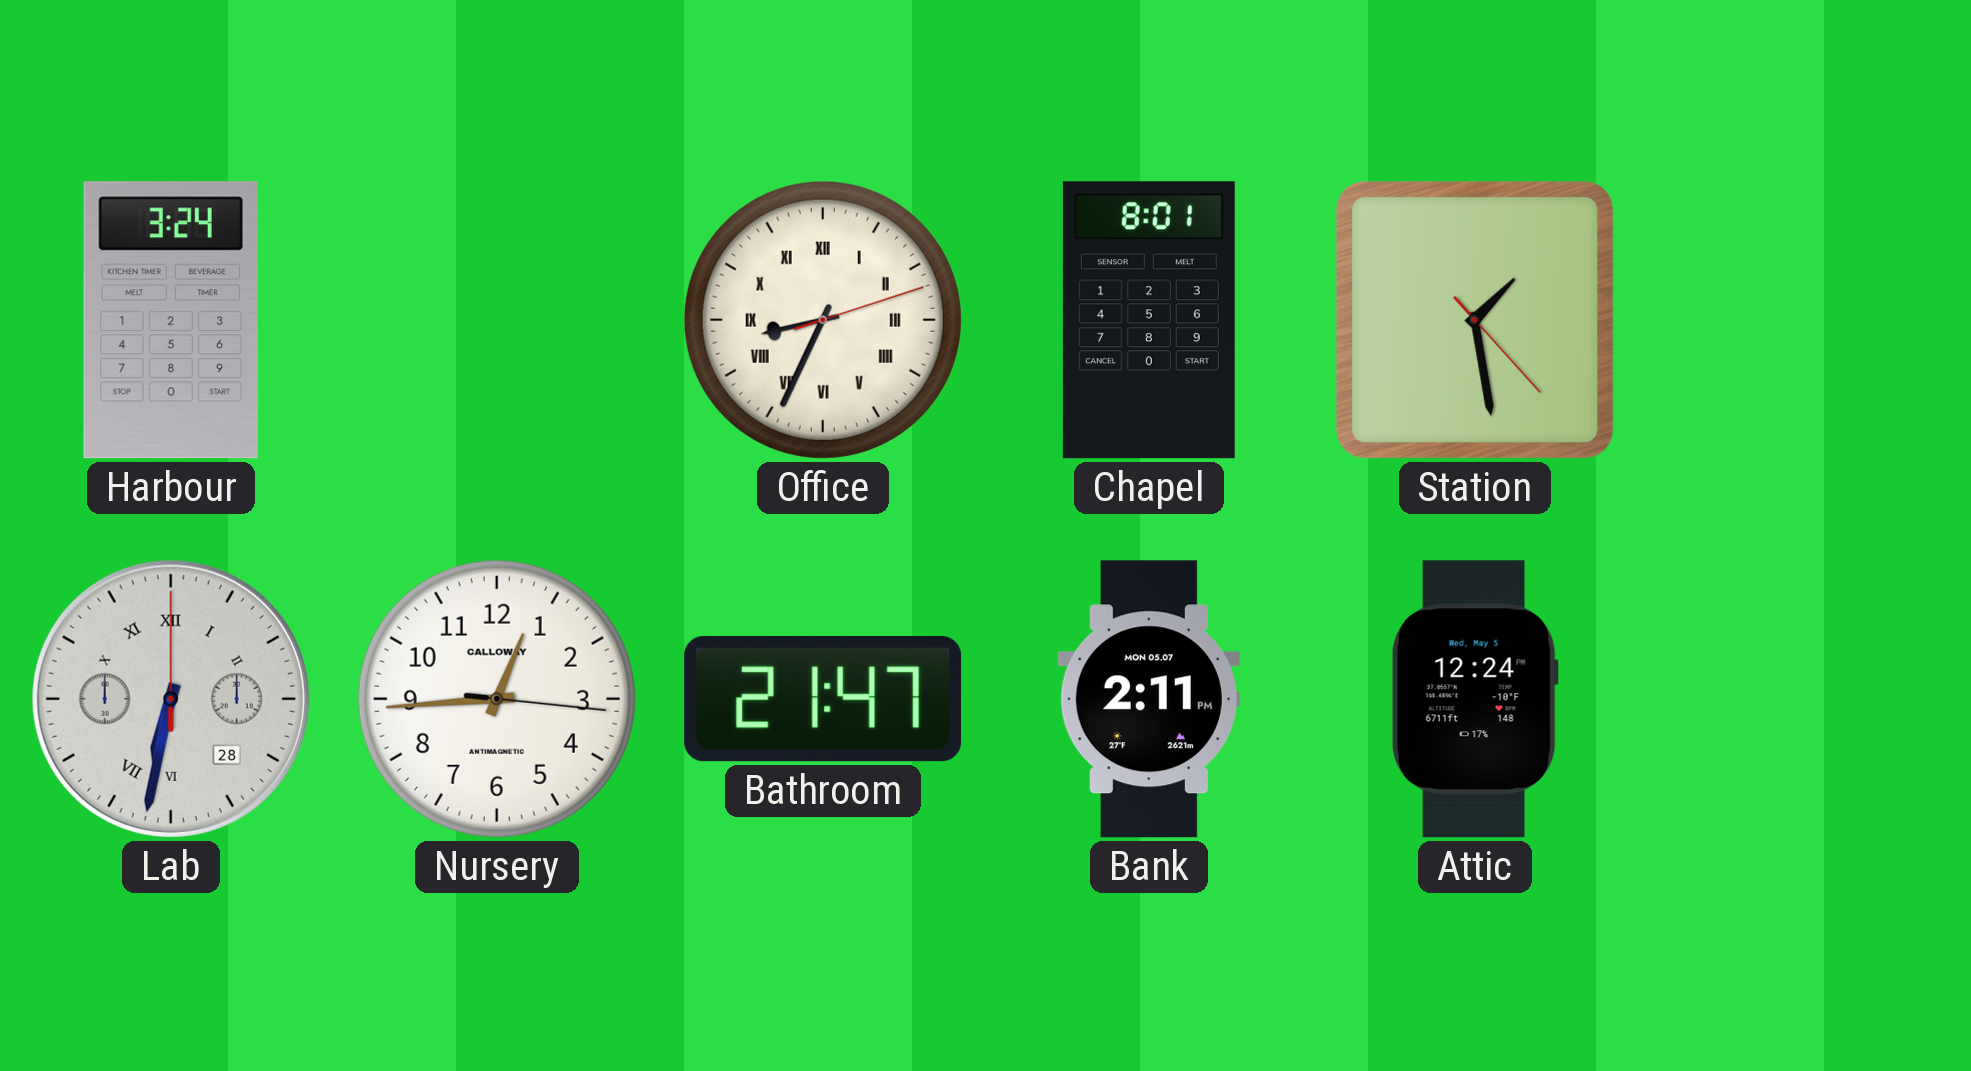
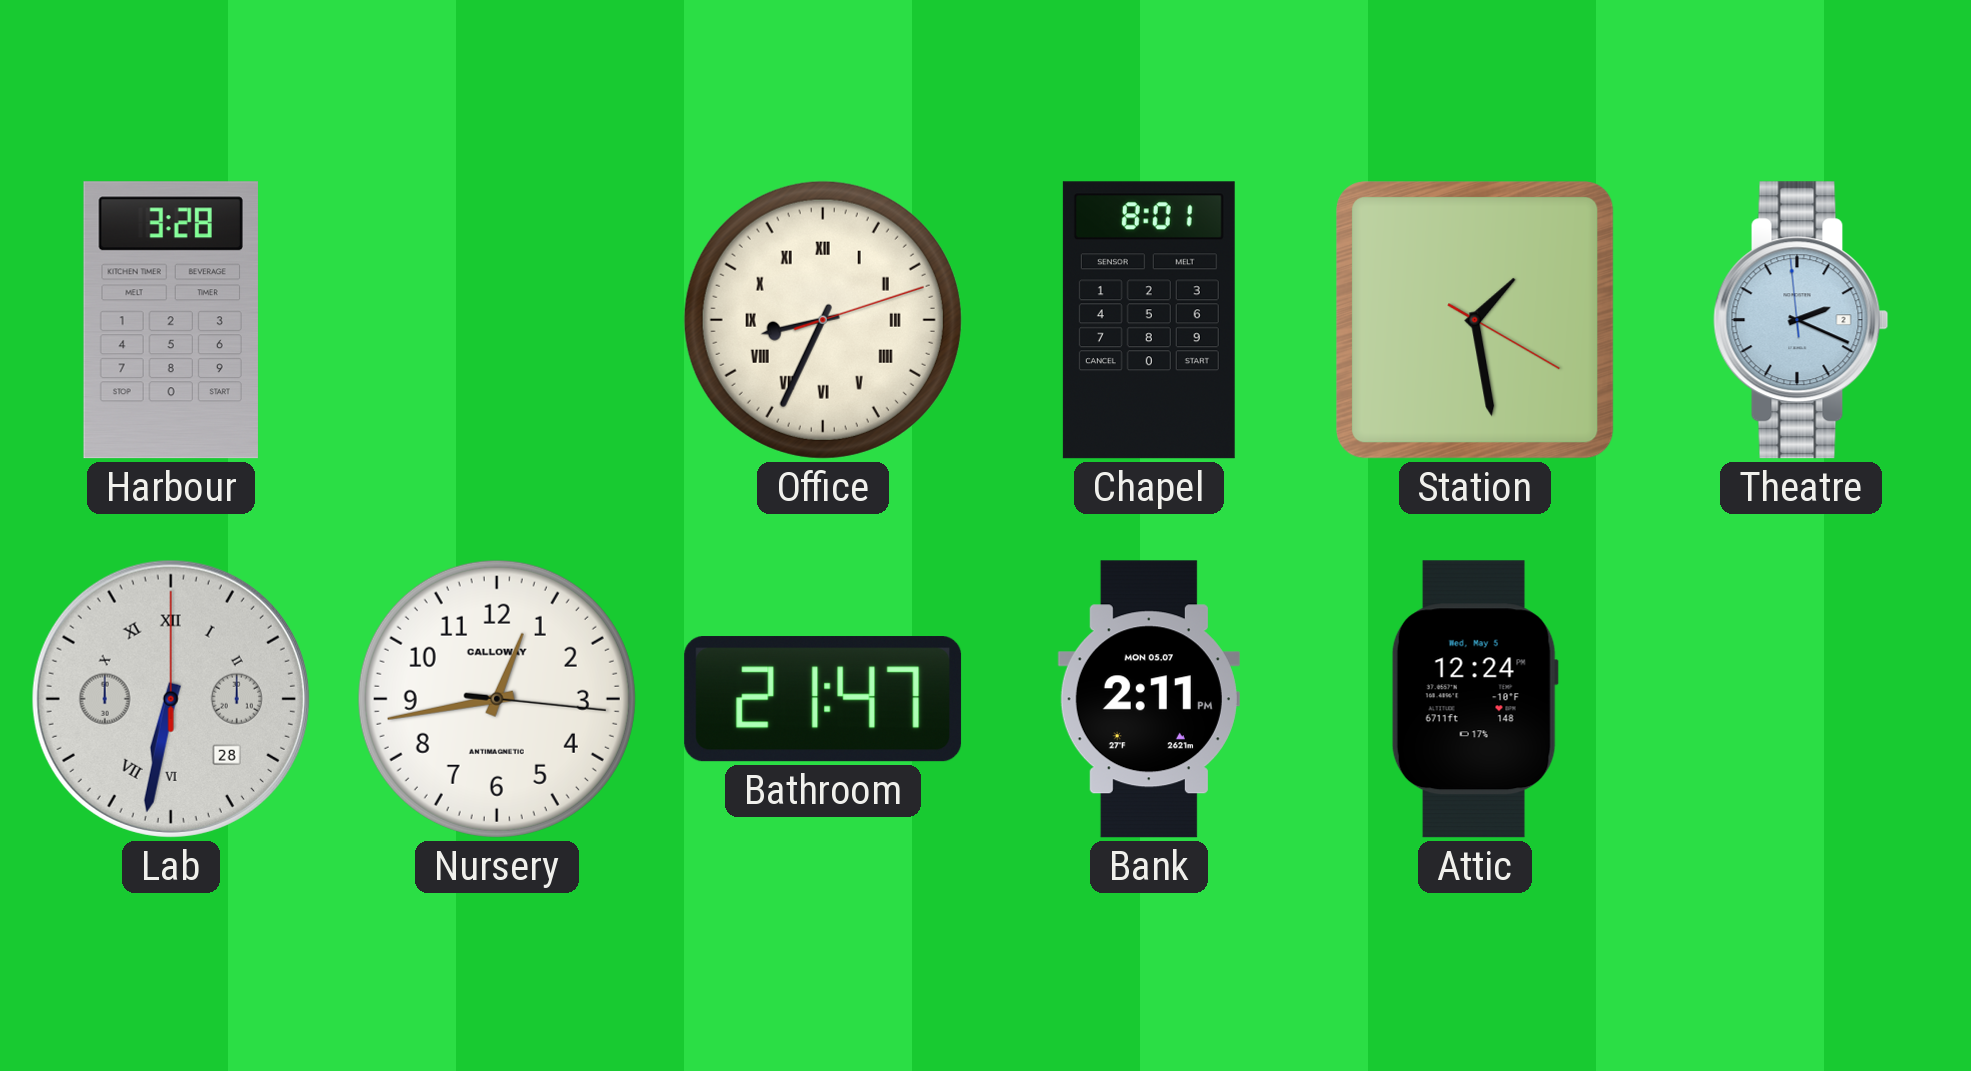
Harbour: 3:24 -> 3:28
Station: 1:28:23 -> 1:28:20
Theatre: none -> 2:18
Nursery: 12:44 -> 12:43
